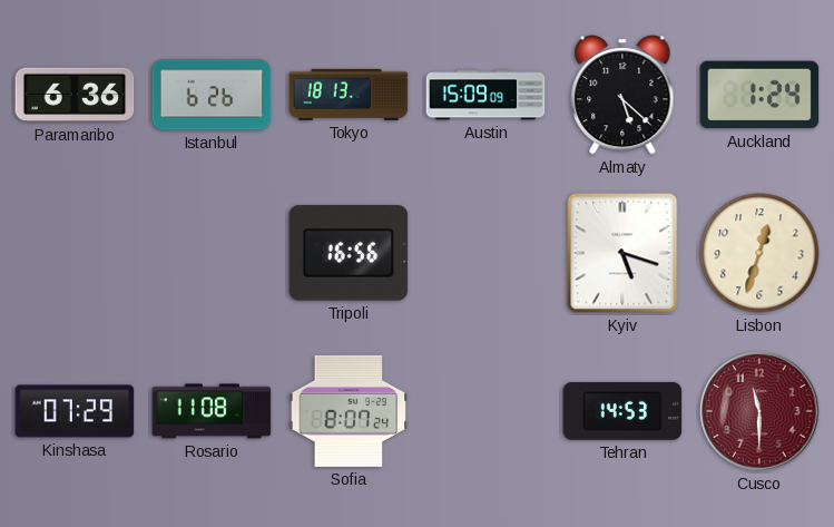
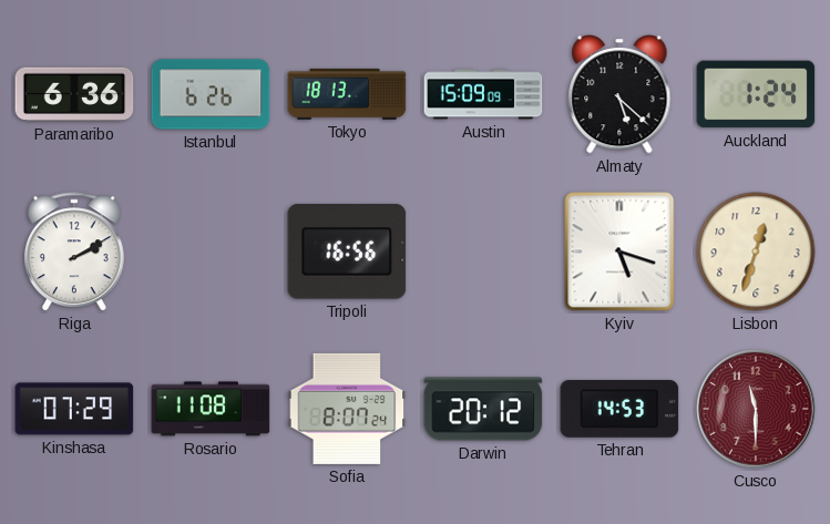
Riga: none -> 2:10
Darwin: none -> 20:12
